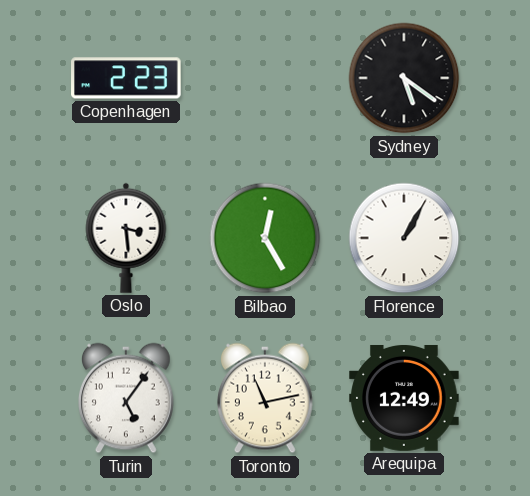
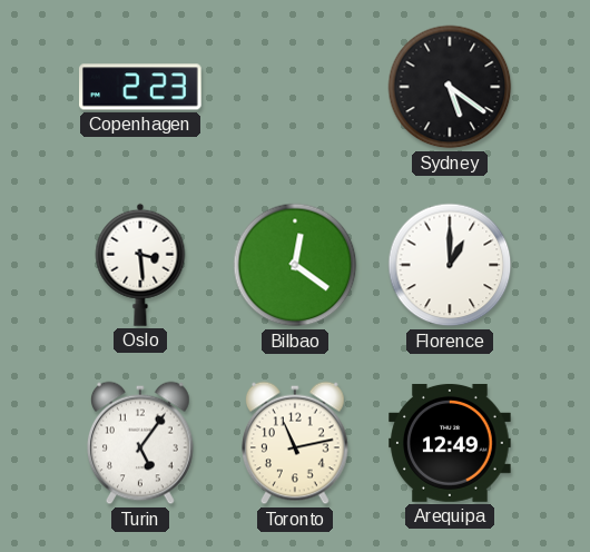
Bilbao: 12:25 -> 12:21
Florence: 1:05 -> 1:00
